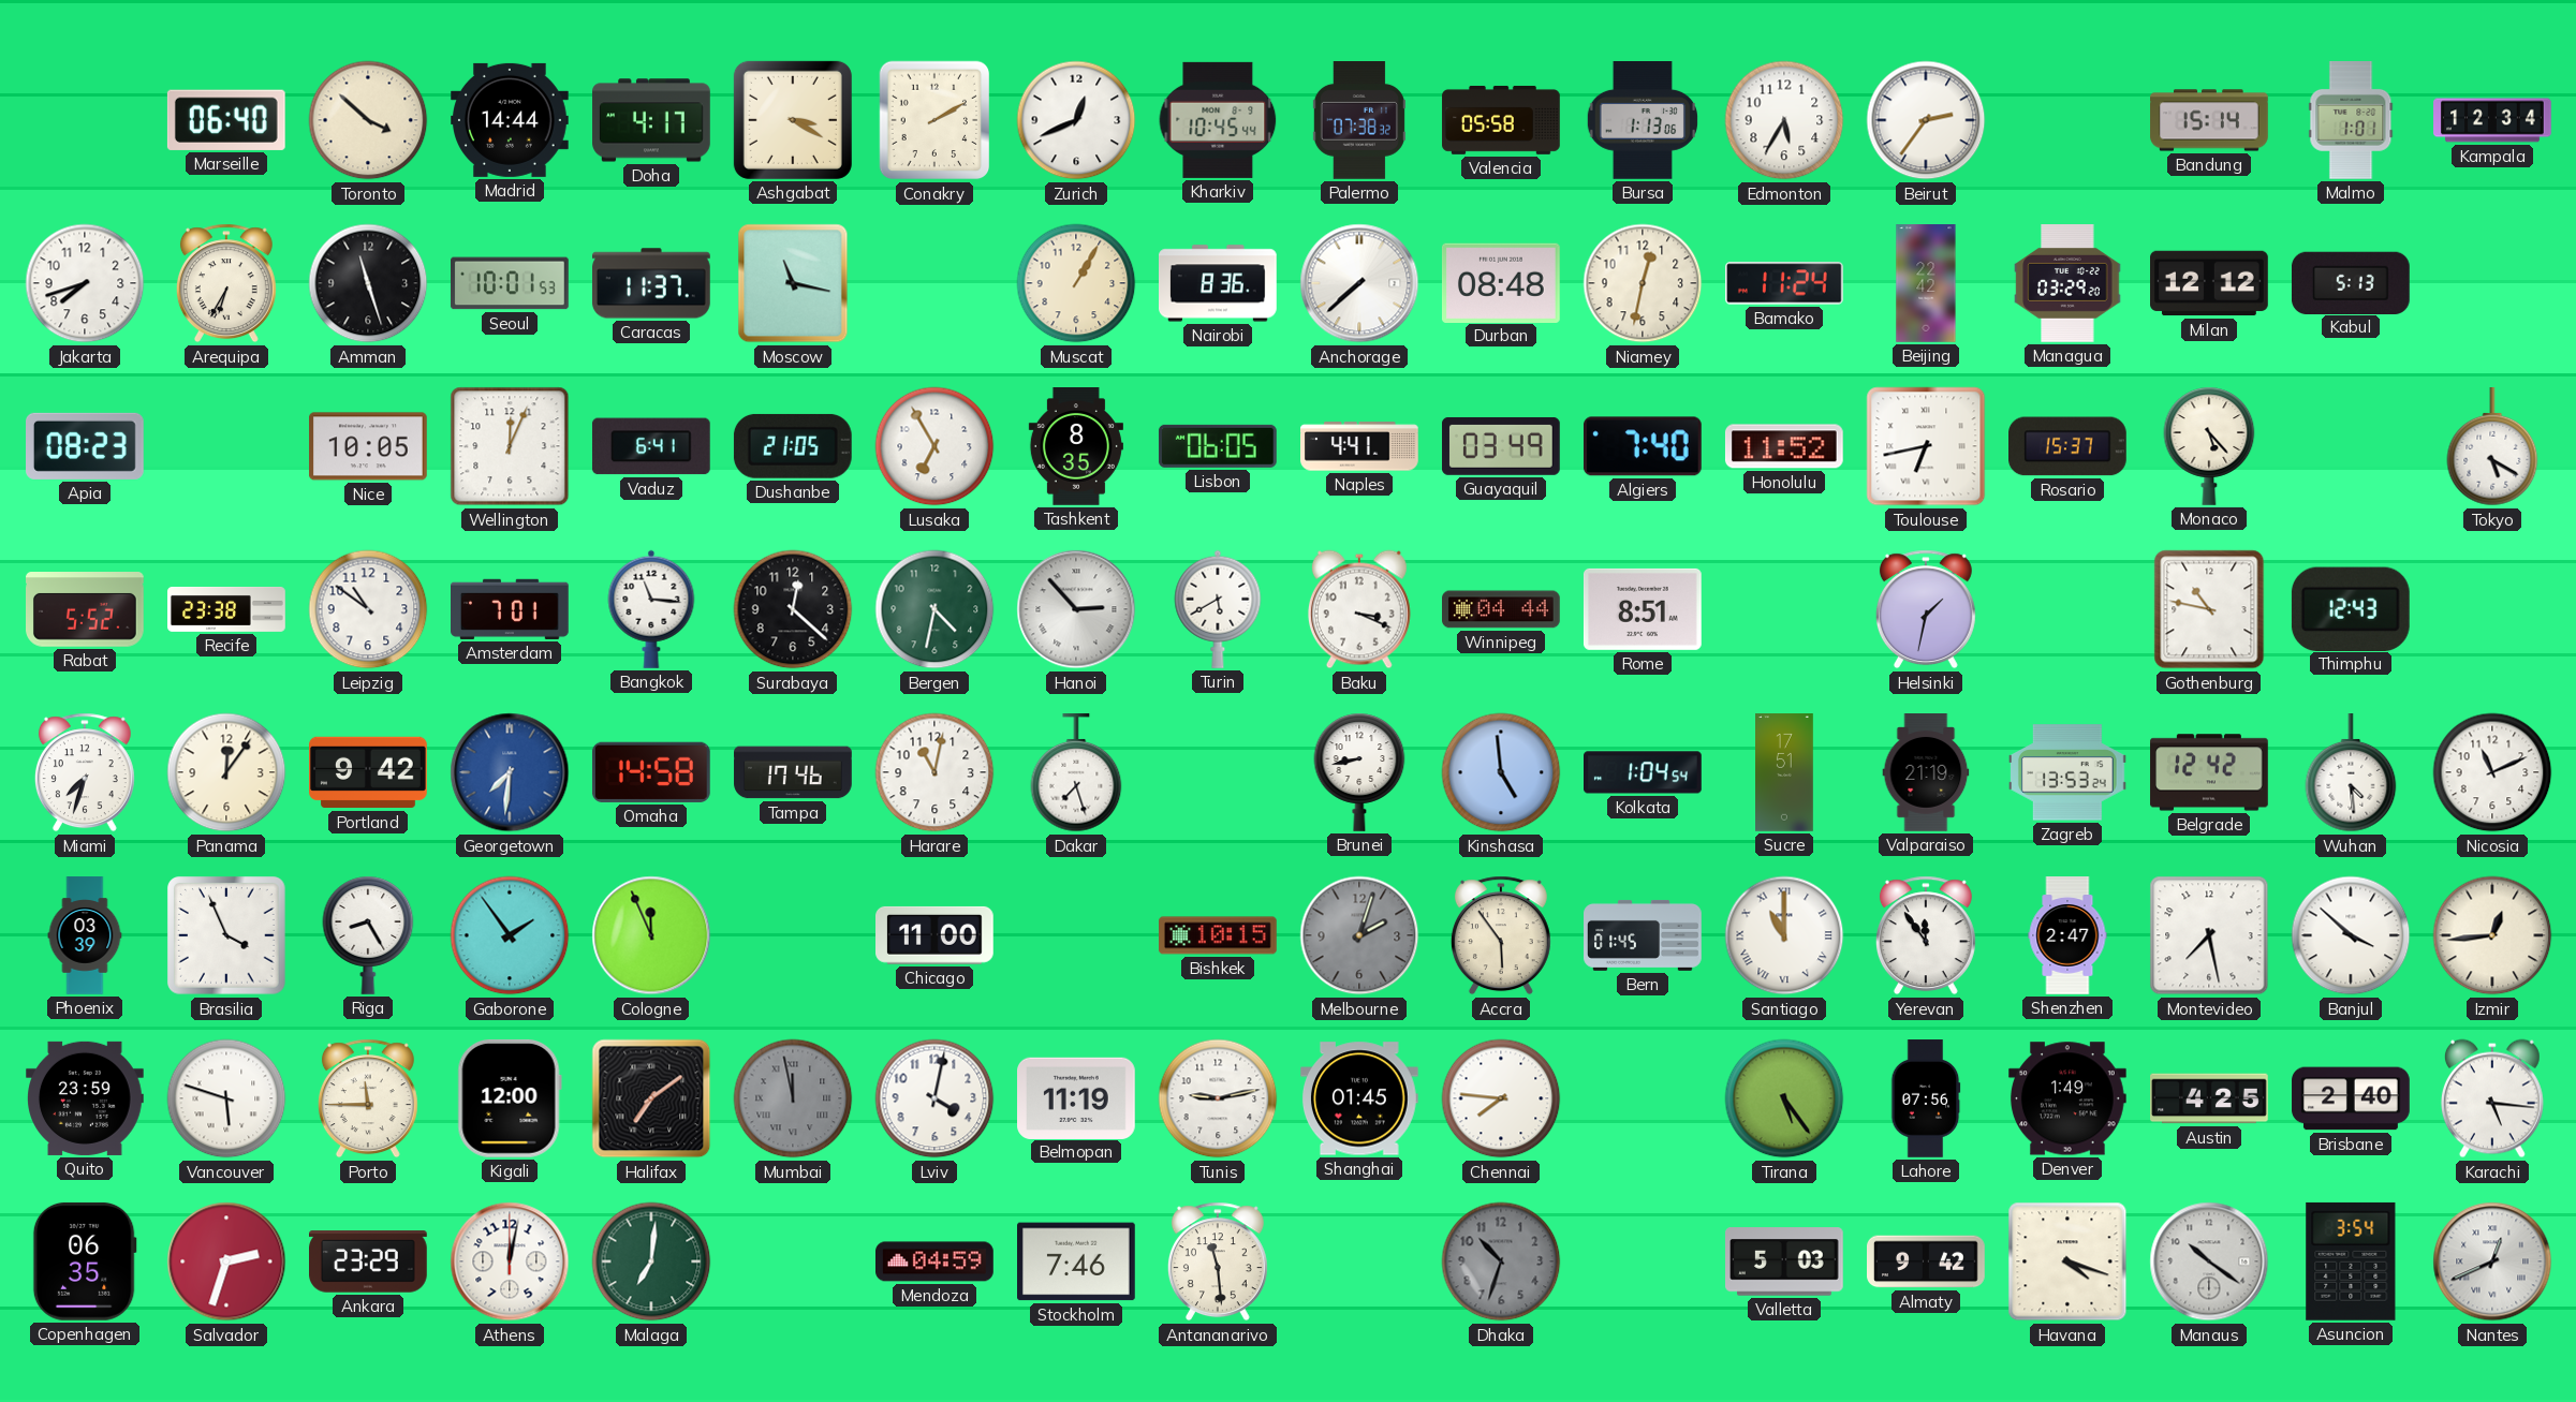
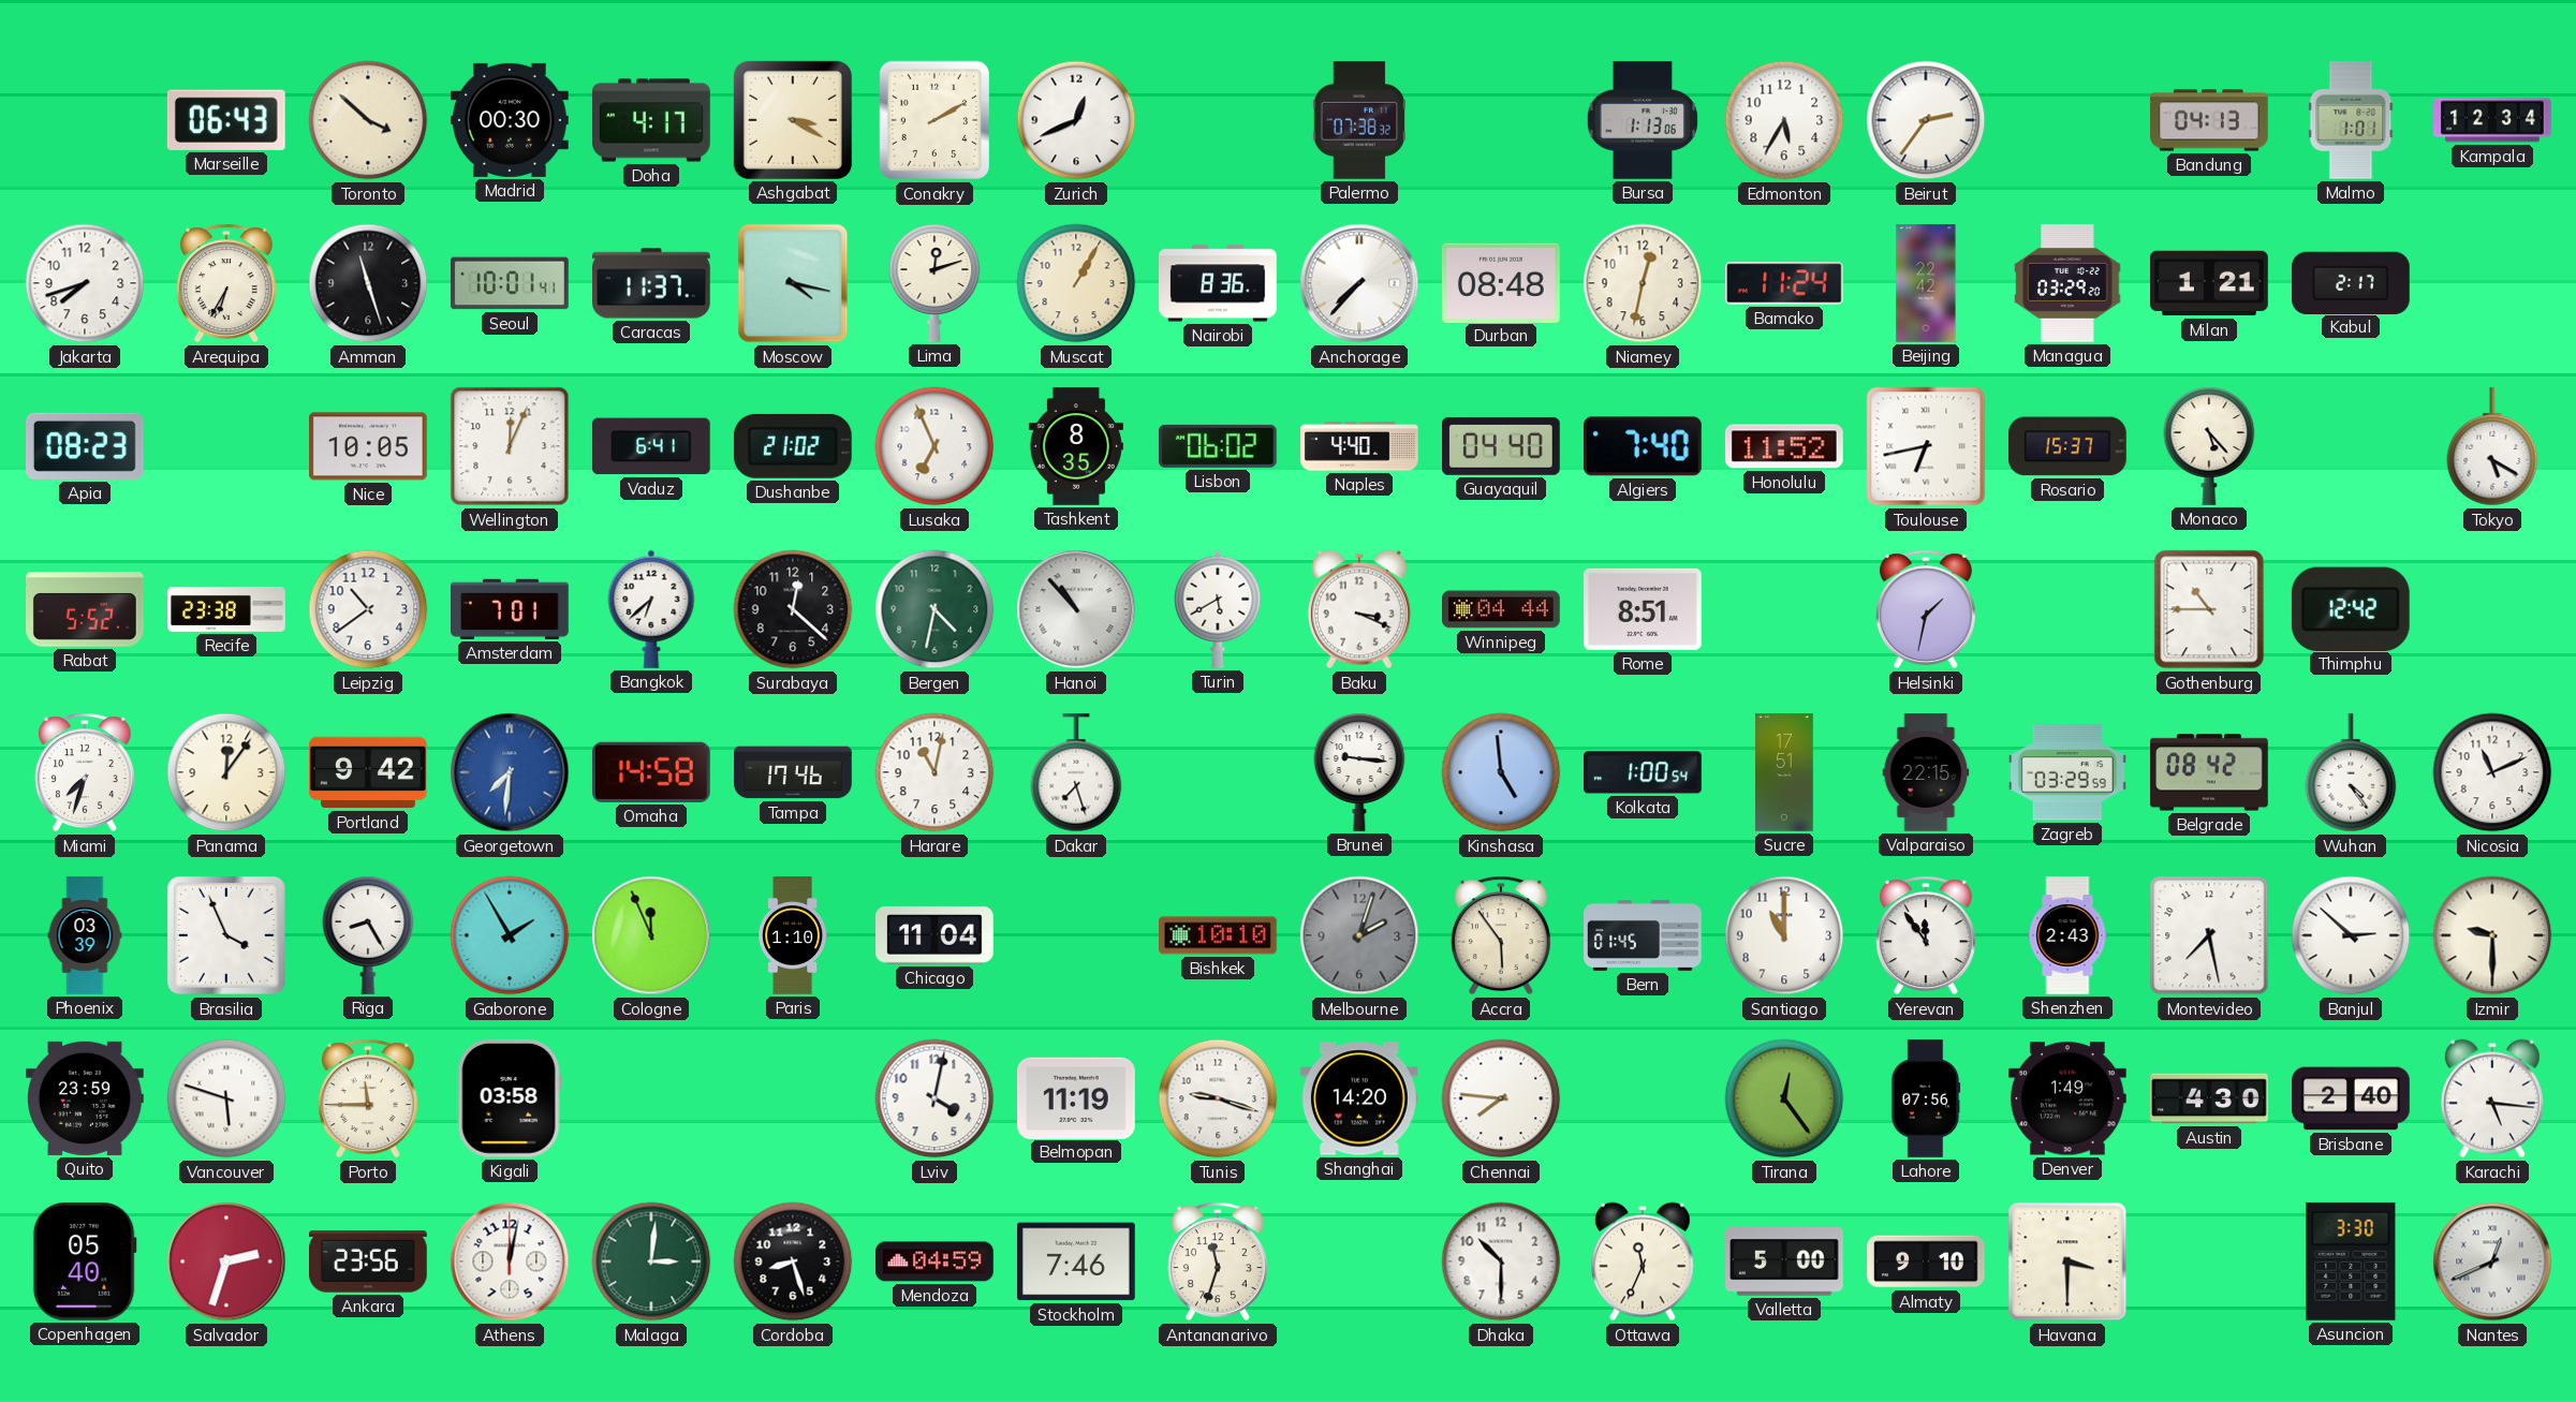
Marseille: 06:40 -> 06:43
Madrid: 14:44 -> 00:30
Kharkiv: 10:45 -> none
Valencia: 05:58 -> none
Bandung: 15:14 -> 04:13
Seoul: 10:01:53 -> 10:01:41
Moscow: 11:17 -> 4:17
Lima: none -> 12:12
Anchorage: 7:38 -> 7:37
Milan: 12:12 -> 1:21
Kabul: 5:13 -> 2:17
Dushanbe: 21:05 -> 21:02
Lusaka: 6:55 -> 6:56
Lisbon: 06:05 -> 06:02
Naples: 4:41 -> 4:40
Guayaquil: 03:49 -> 04:40
Leipzig: 10:51 -> 10:39
Bangkok: 11:16 -> 6:38
Hanoi: 2:53 -> 10:53
Gothenburg: 10:47 -> 10:45
Thimphu: 12:43 -> 12:42
Brunei: 8:43 -> 9:16
Kolkata: 1:04 -> 1:00
Valparaiso: 21:19 -> 22:15
Zagreb: 13:53 -> 03:29
Belgrade: 12:42 -> 08:42
Wuhan: 4:29 -> 4:24
Gaborone: 1:54 -> 1:55
Paris: none -> 1:10
Chicago: 11:00 -> 11:04
Bishkek: 10:15 -> 10:10
Santiago numerals: Roman -> Arabic
Shenzhen: 2:47 -> 2:43
Banjul: 3:52 -> 2:52
Izmir: 12:44 -> 9:30
Kigali: 12:00 -> 03:58
Halifax: 7:09 -> none
Mumbai: 11:58 -> none
Tunis: 9:13 -> 9:18
Shanghai: 01:45 -> 14:20
Tirana: 5:24 -> 12:24
Austin: 4:25 -> 4:30
Copenhagen: 06:35 -> 05:40
Ankara: 23:29 -> 23:56
Malaga: 7:01 -> 3:01
Cordoba: none -> 8:27
Antananarivo: 11:29 -> 11:33
Dhaka: 10:33 -> 10:30
Dhaka dial: grey -> white
Ottawa: none -> 11:34
Valletta: 5:03 -> 5:00
Almaty: 9:42 -> 9:10
Havana: 4:18 -> 3:30
Manaus: 10:21 -> none
Asuncion: 3:54 -> 3:30
